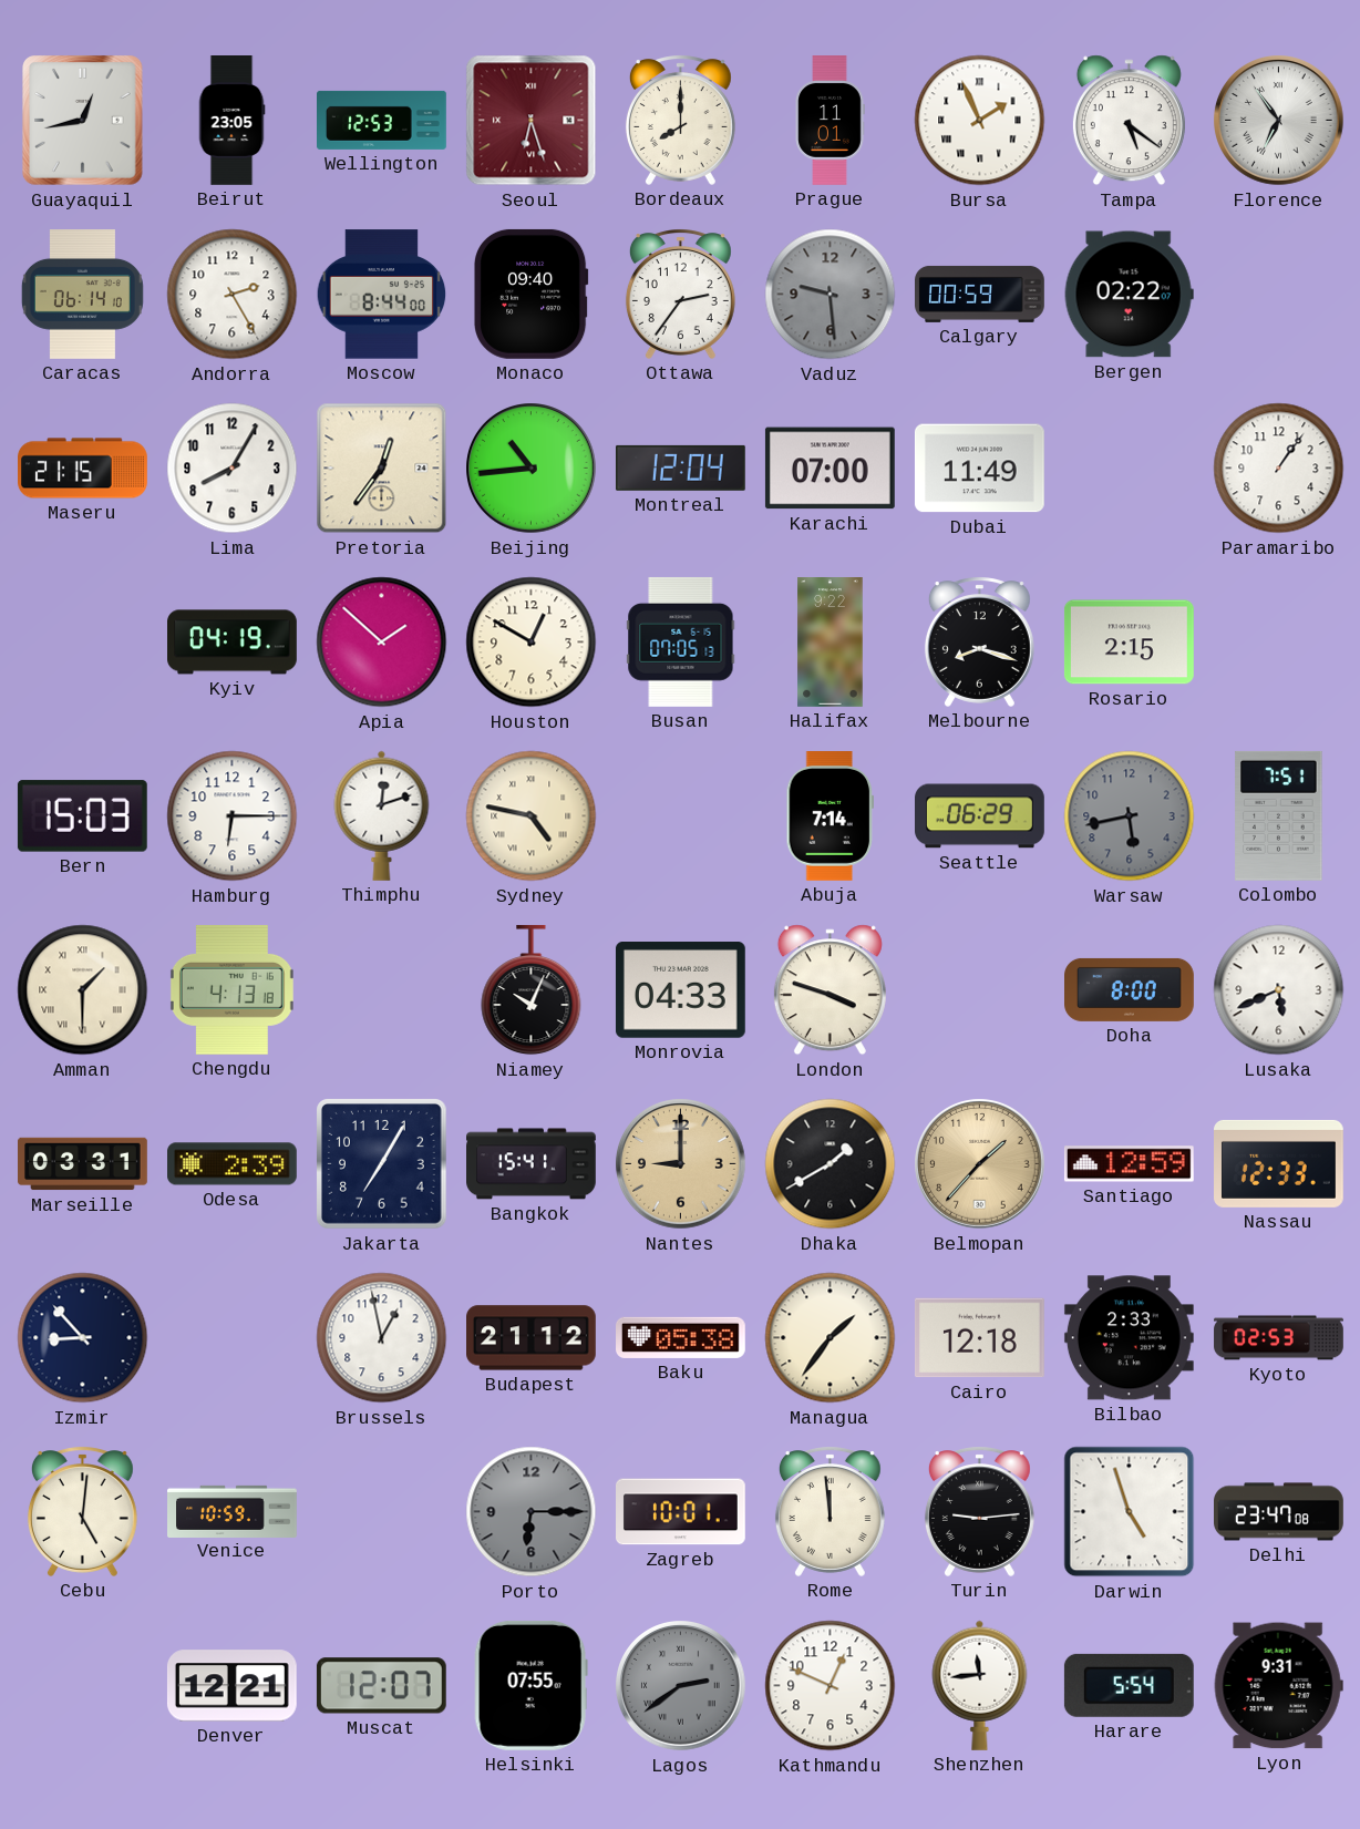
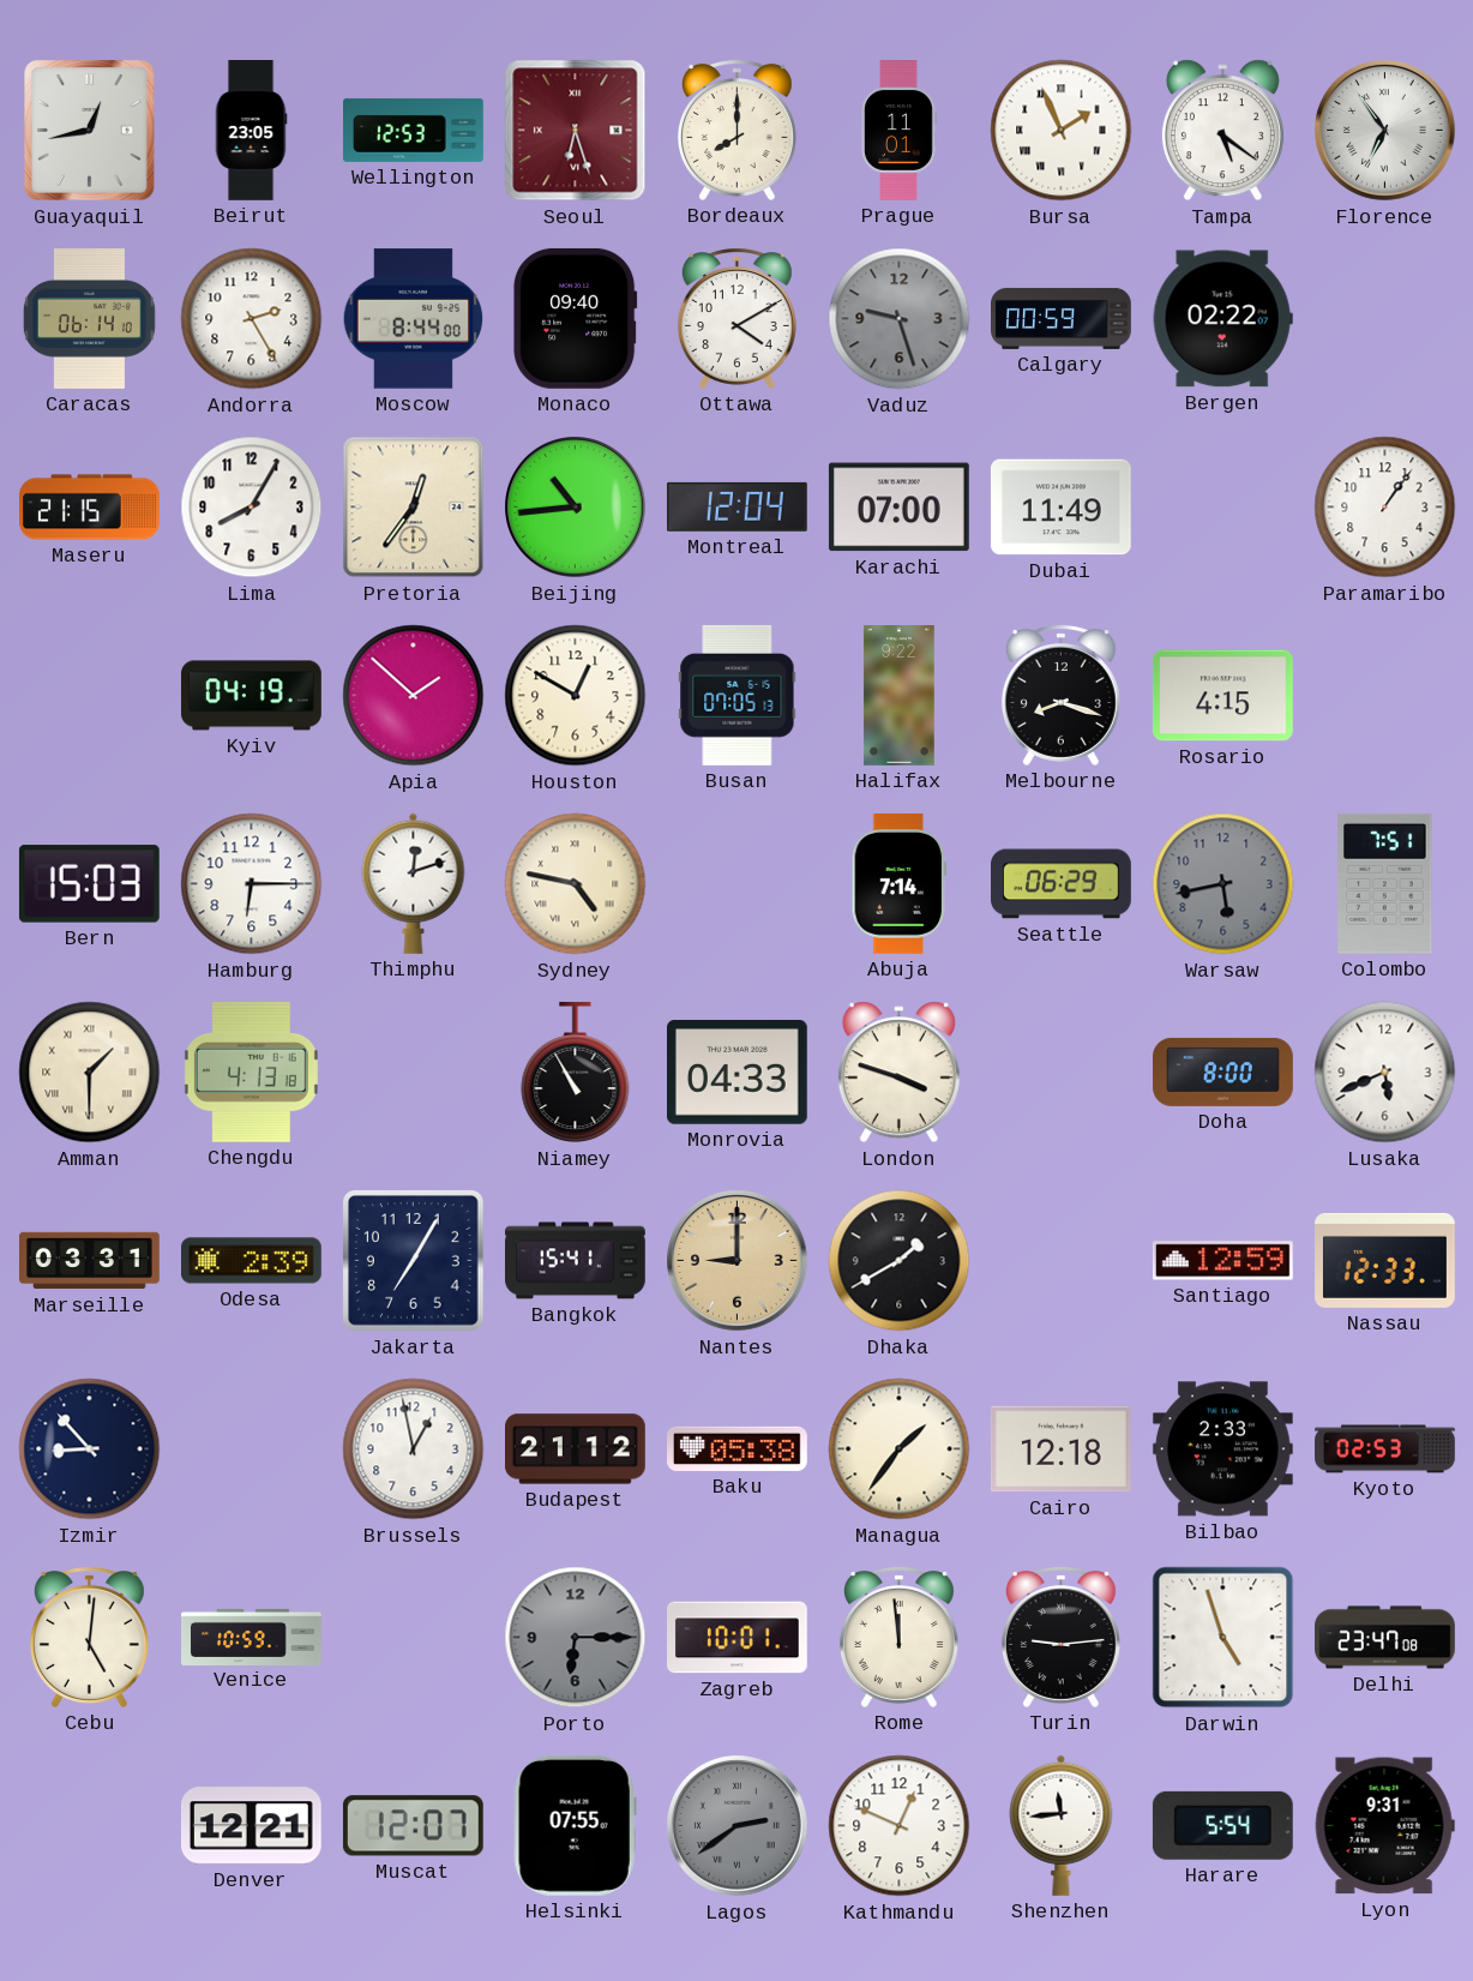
Ottawa: 2:36 -> 4:10
Vaduz: 9:29 -> 9:27
Rosario: 2:15 -> 4:15
Niamey: 10:04 -> 10:55
Belmopan: 1:37 -> none
